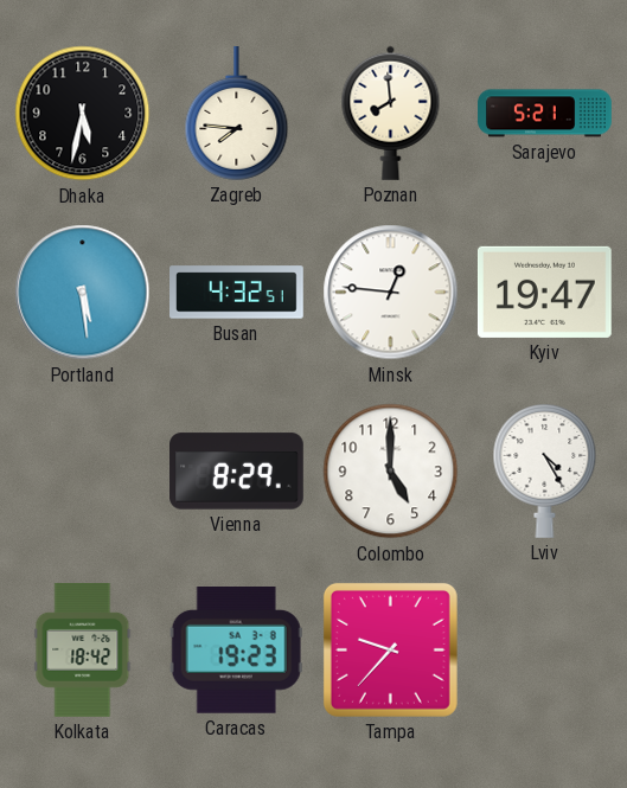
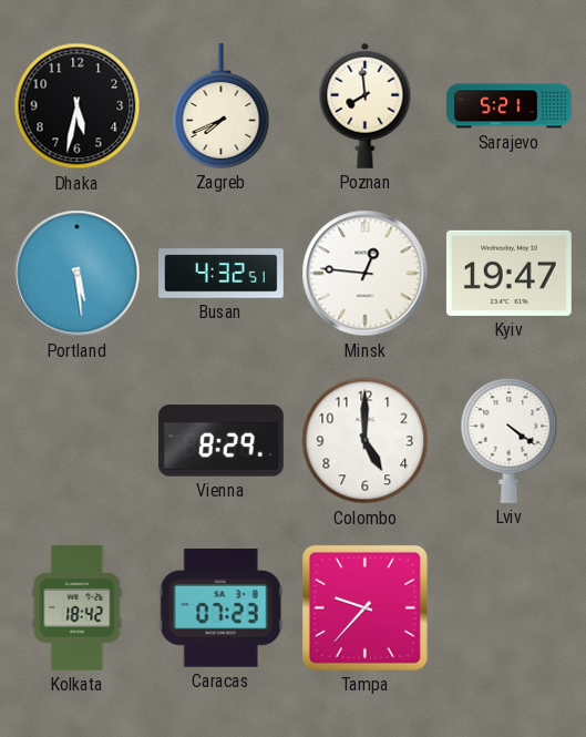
Zagreb: 7:46 -> 7:41
Lviv: 4:25 -> 4:21
Caracas: 19:23 -> 07:23
